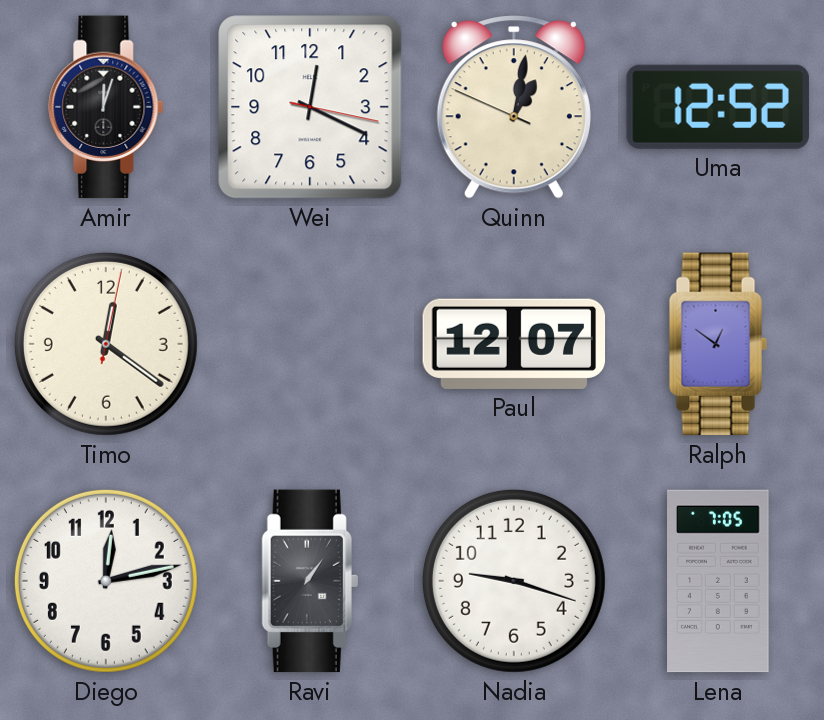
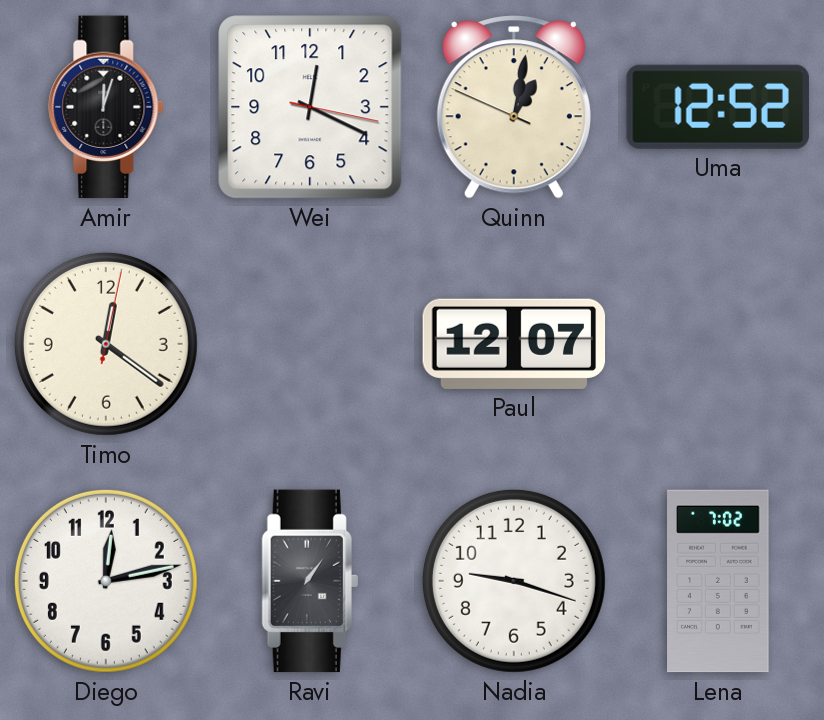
Ralph: 12:51 -> none
Lena: 7:05 -> 7:02
